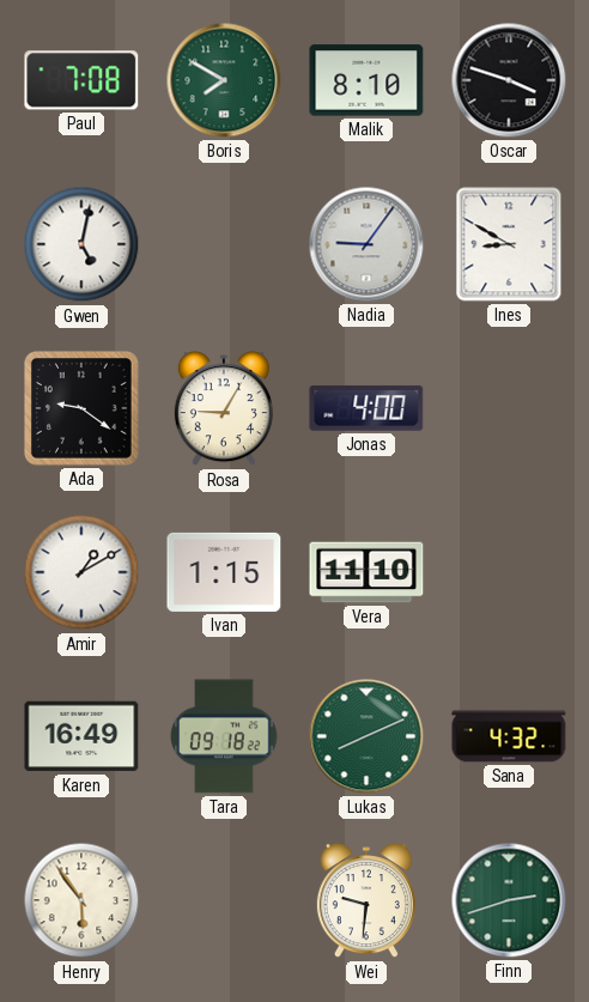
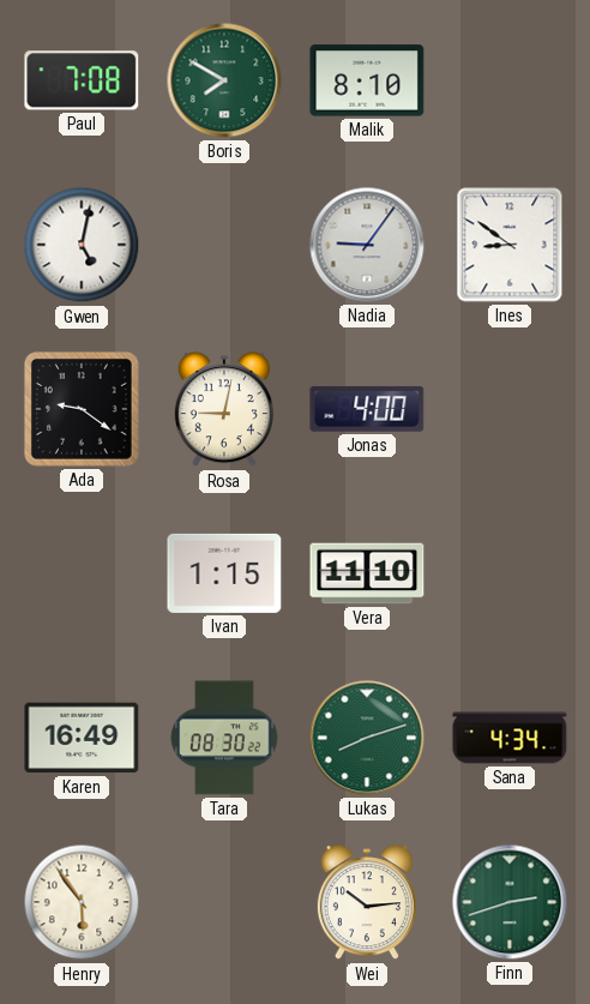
Oscar: 3:48 -> none
Ines: 8:50 -> 8:51
Rosa: 9:05 -> 9:02
Amir: 1:10 -> none
Tara: 09:18 -> 08:30
Lukas: 8:11 -> 8:12
Sana: 4:32 -> 4:34
Wei: 9:31 -> 10:14
